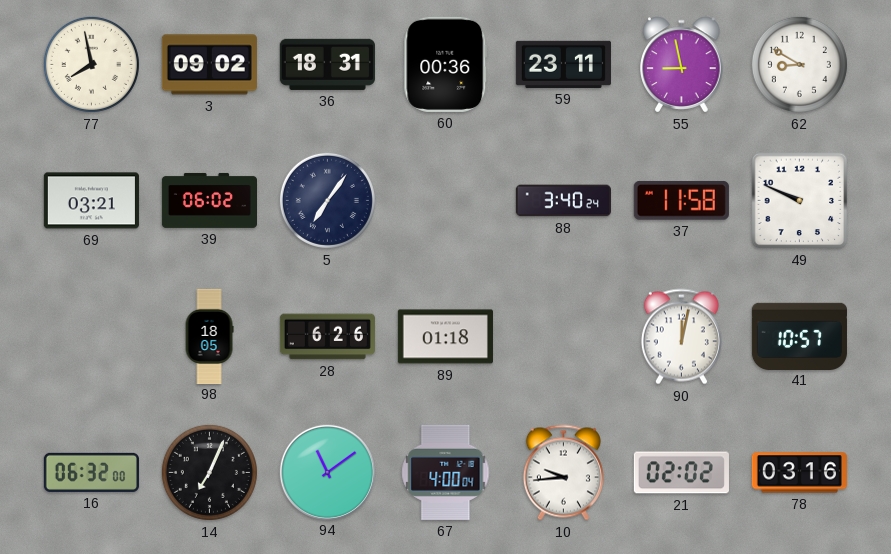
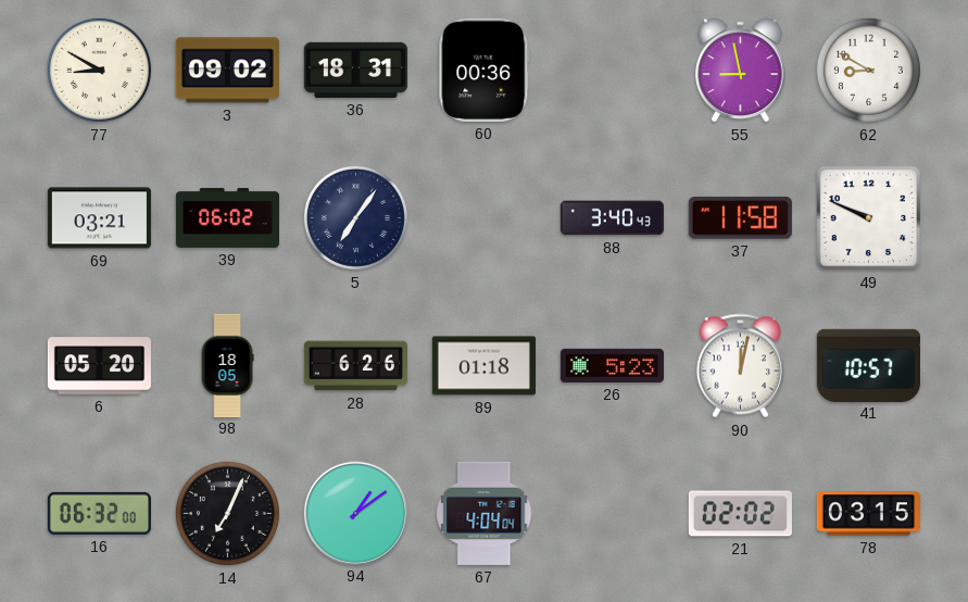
77: 7:58 -> 8:50
59: 23:11 -> none
88: 3:40:24 -> 3:40:43
6: none -> 05:20
26: none -> 5:23
94: 11:09 -> 1:09
67: 4:00 -> 4:04
10: 9:44 -> none
78: 03:16 -> 03:15
